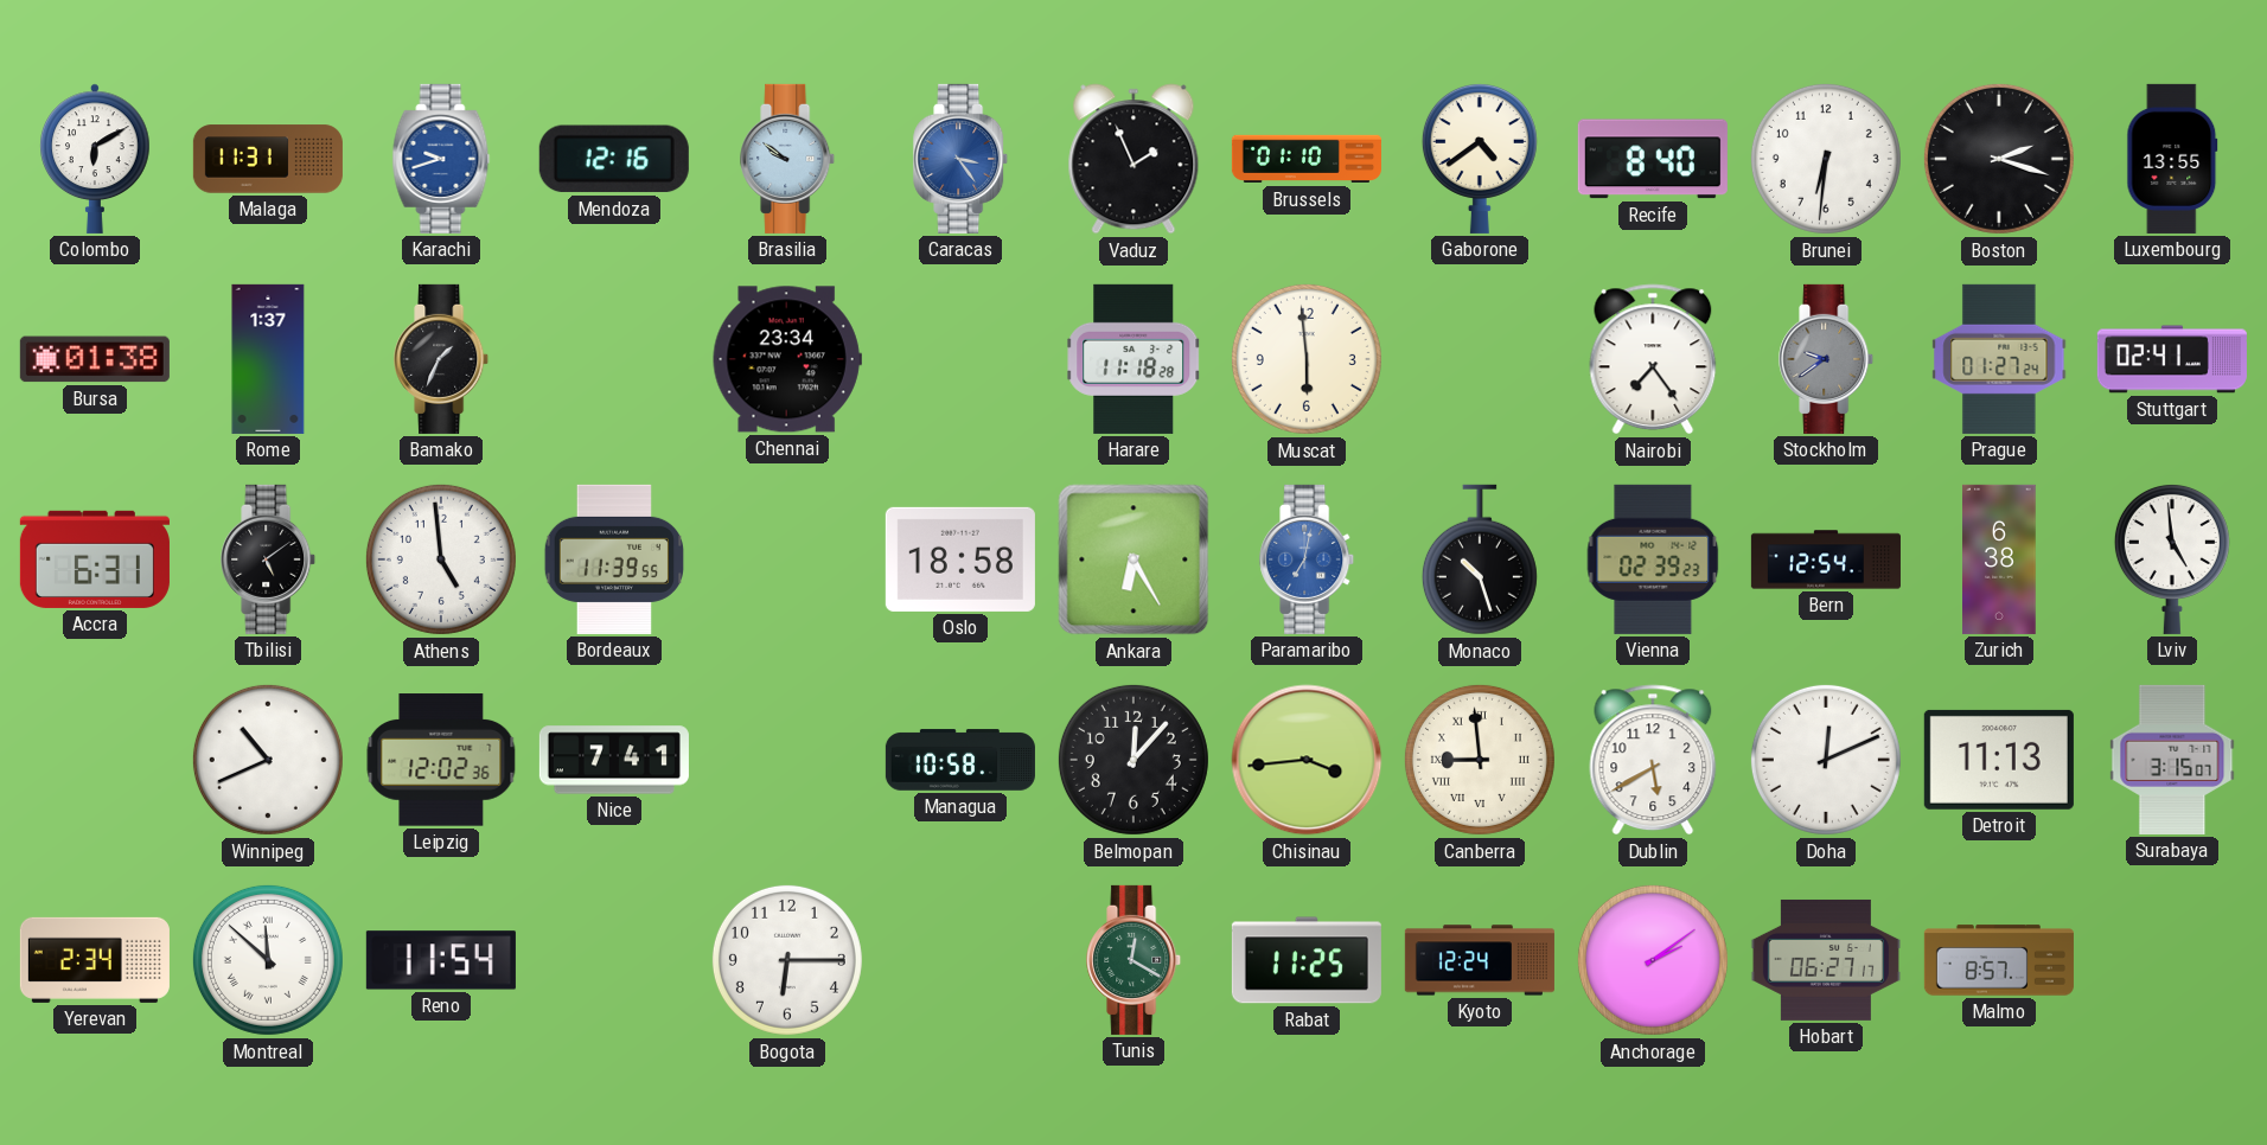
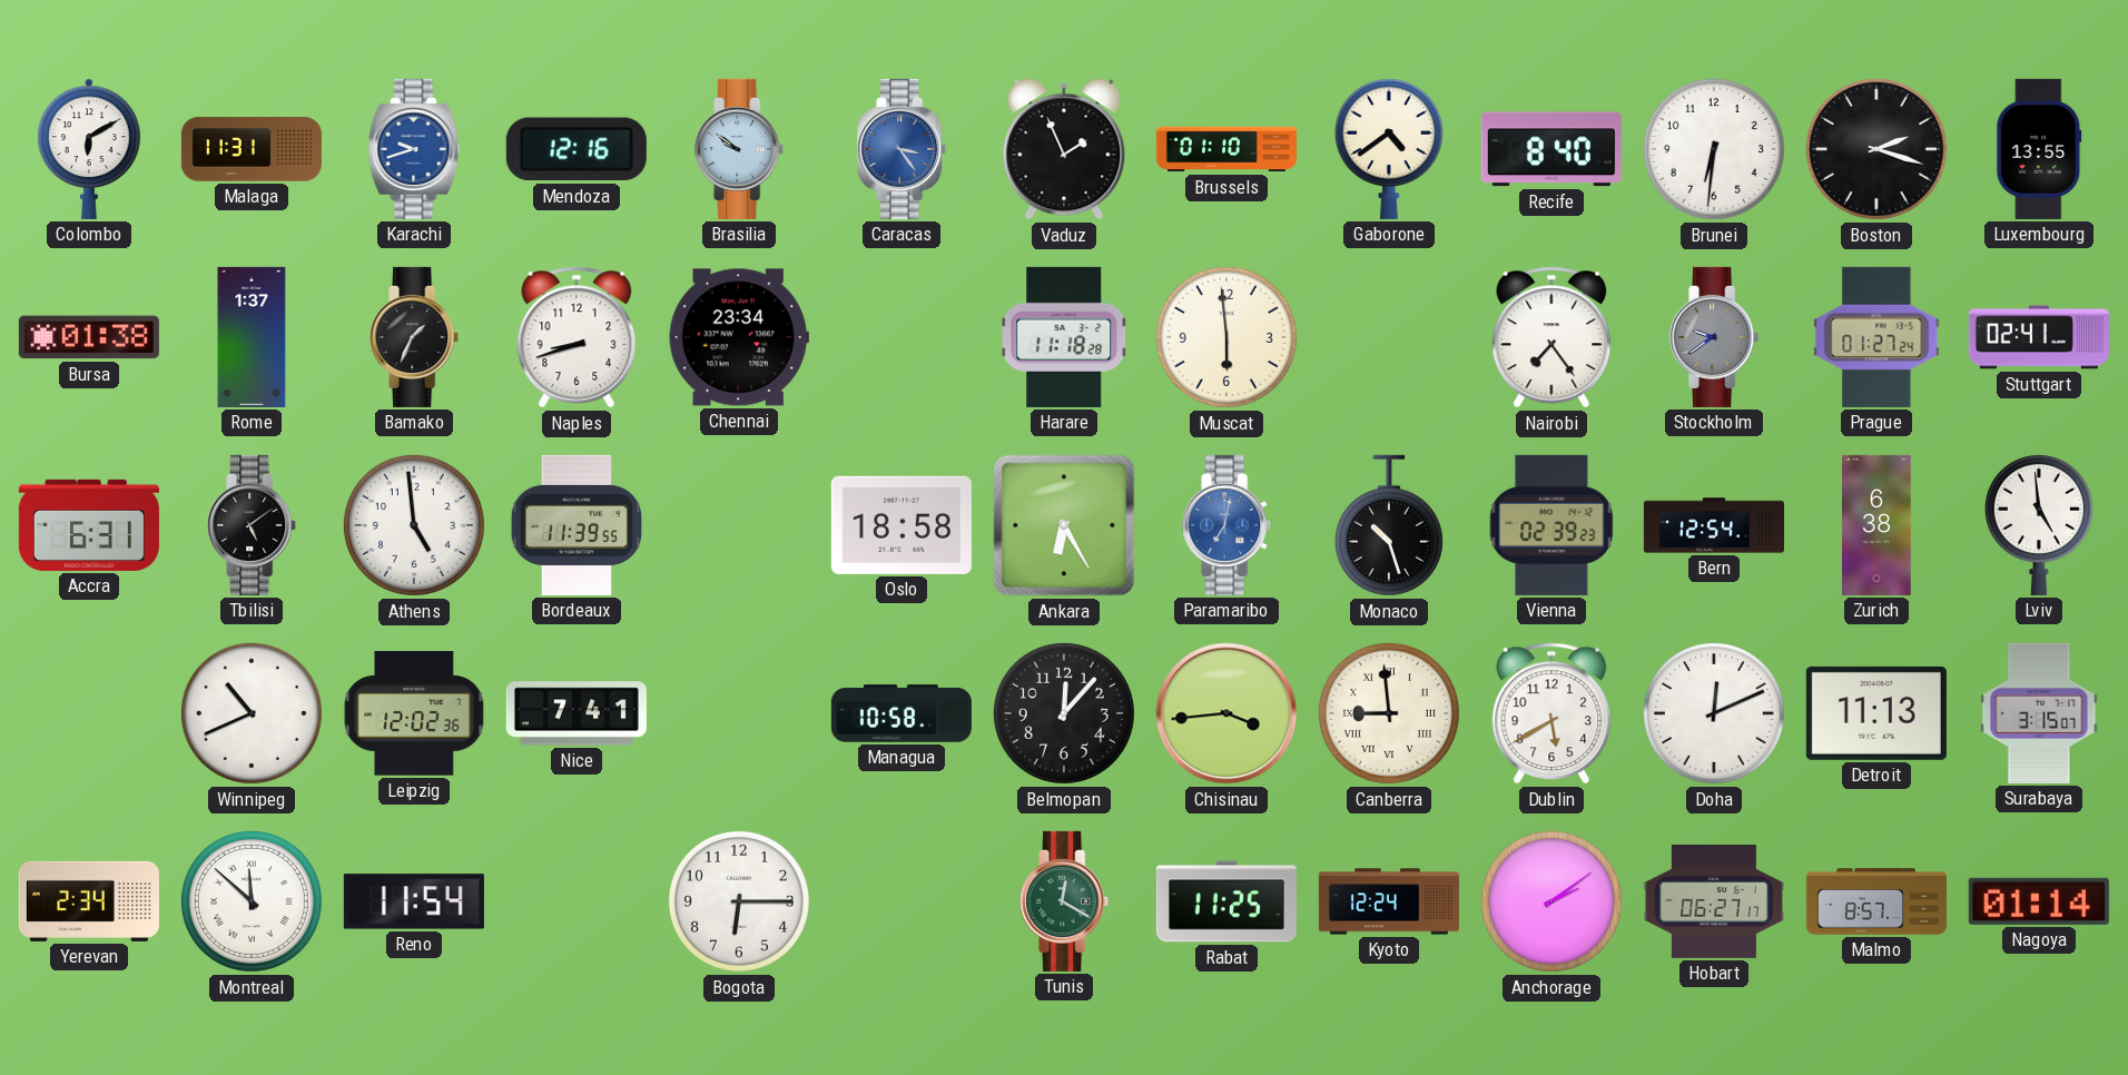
Naples: none -> 8:42
Nagoya: none -> 01:14
